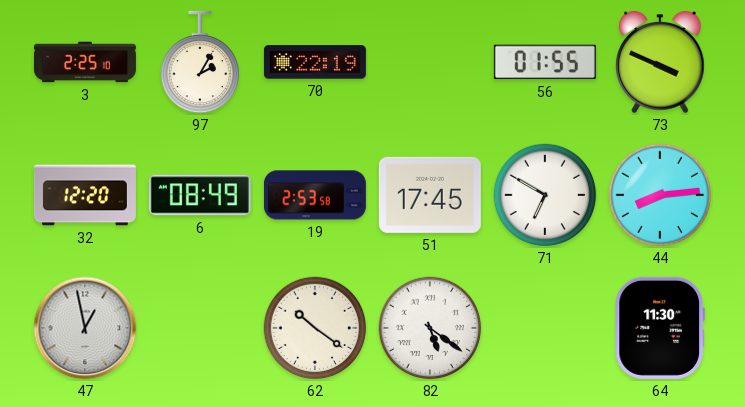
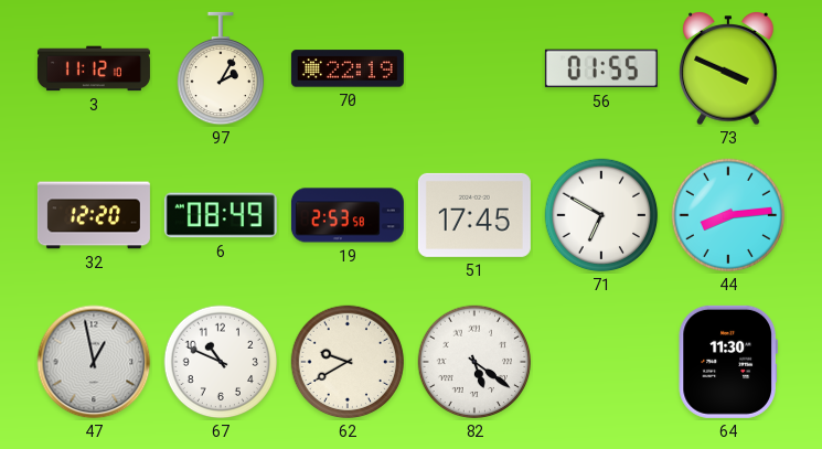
3: 2:25 -> 11:12
67: none -> 10:49
62: 10:21 -> 9:40
